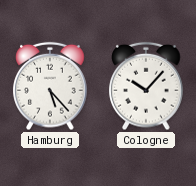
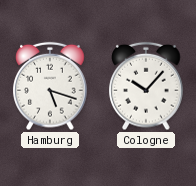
Hamburg: 5:23 -> 5:18
